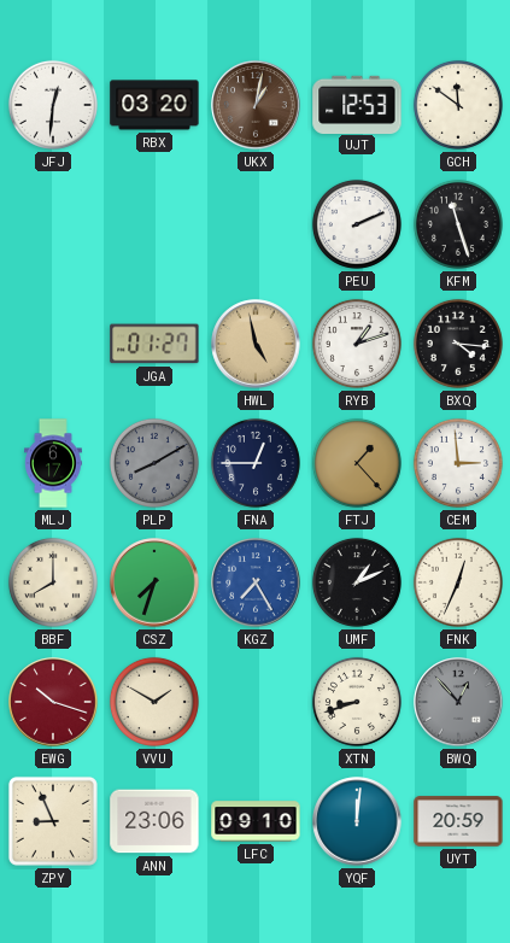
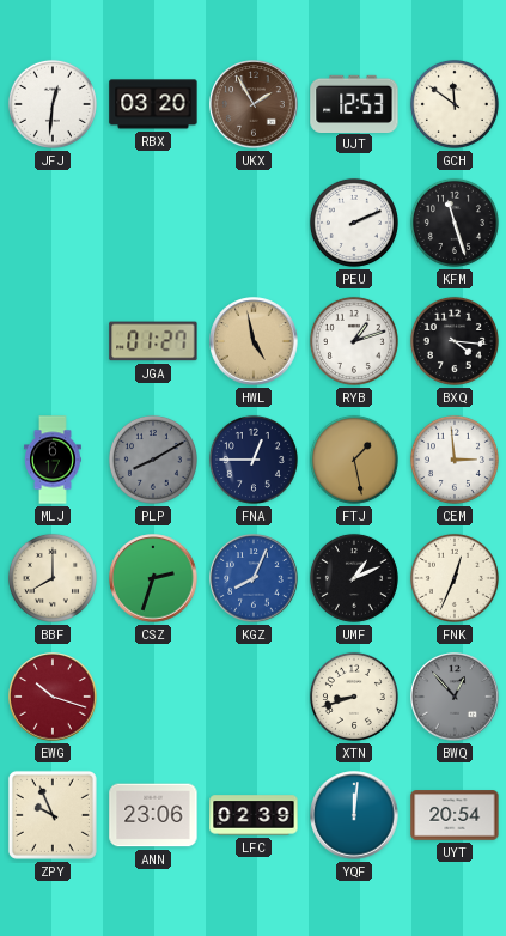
UKX: 1:02 -> 1:55
FTJ: 1:23 -> 1:28
CSZ: 7:33 -> 2:33
KGZ: 7:25 -> 8:04
VVU: 1:50 -> none
ZPY: 8:56 -> 9:56
LFC: 09:10 -> 02:39
UYT: 20:59 -> 20:54
